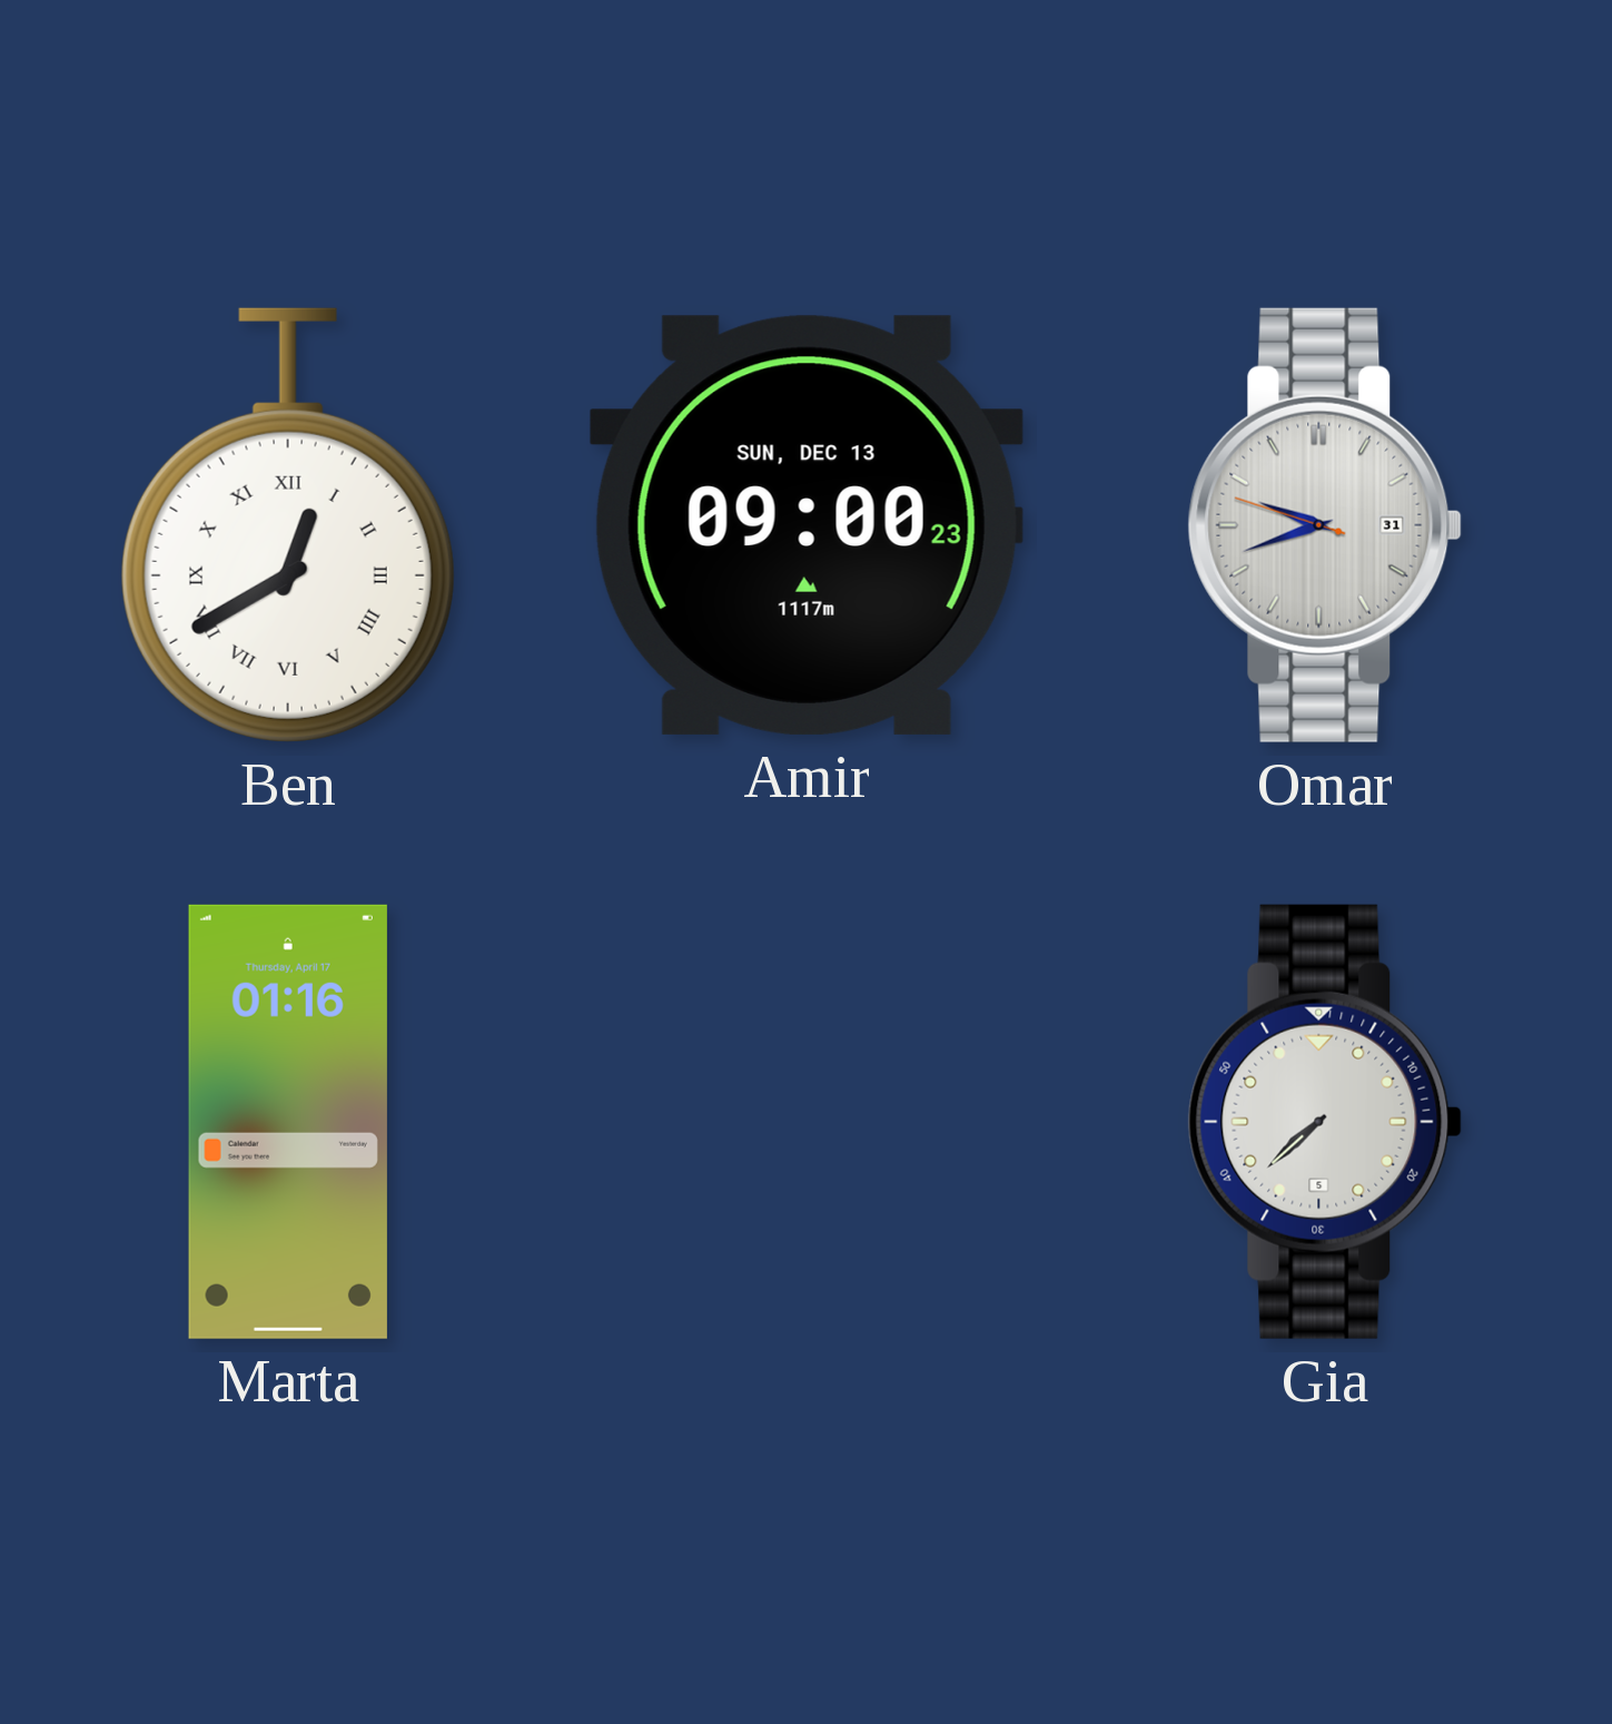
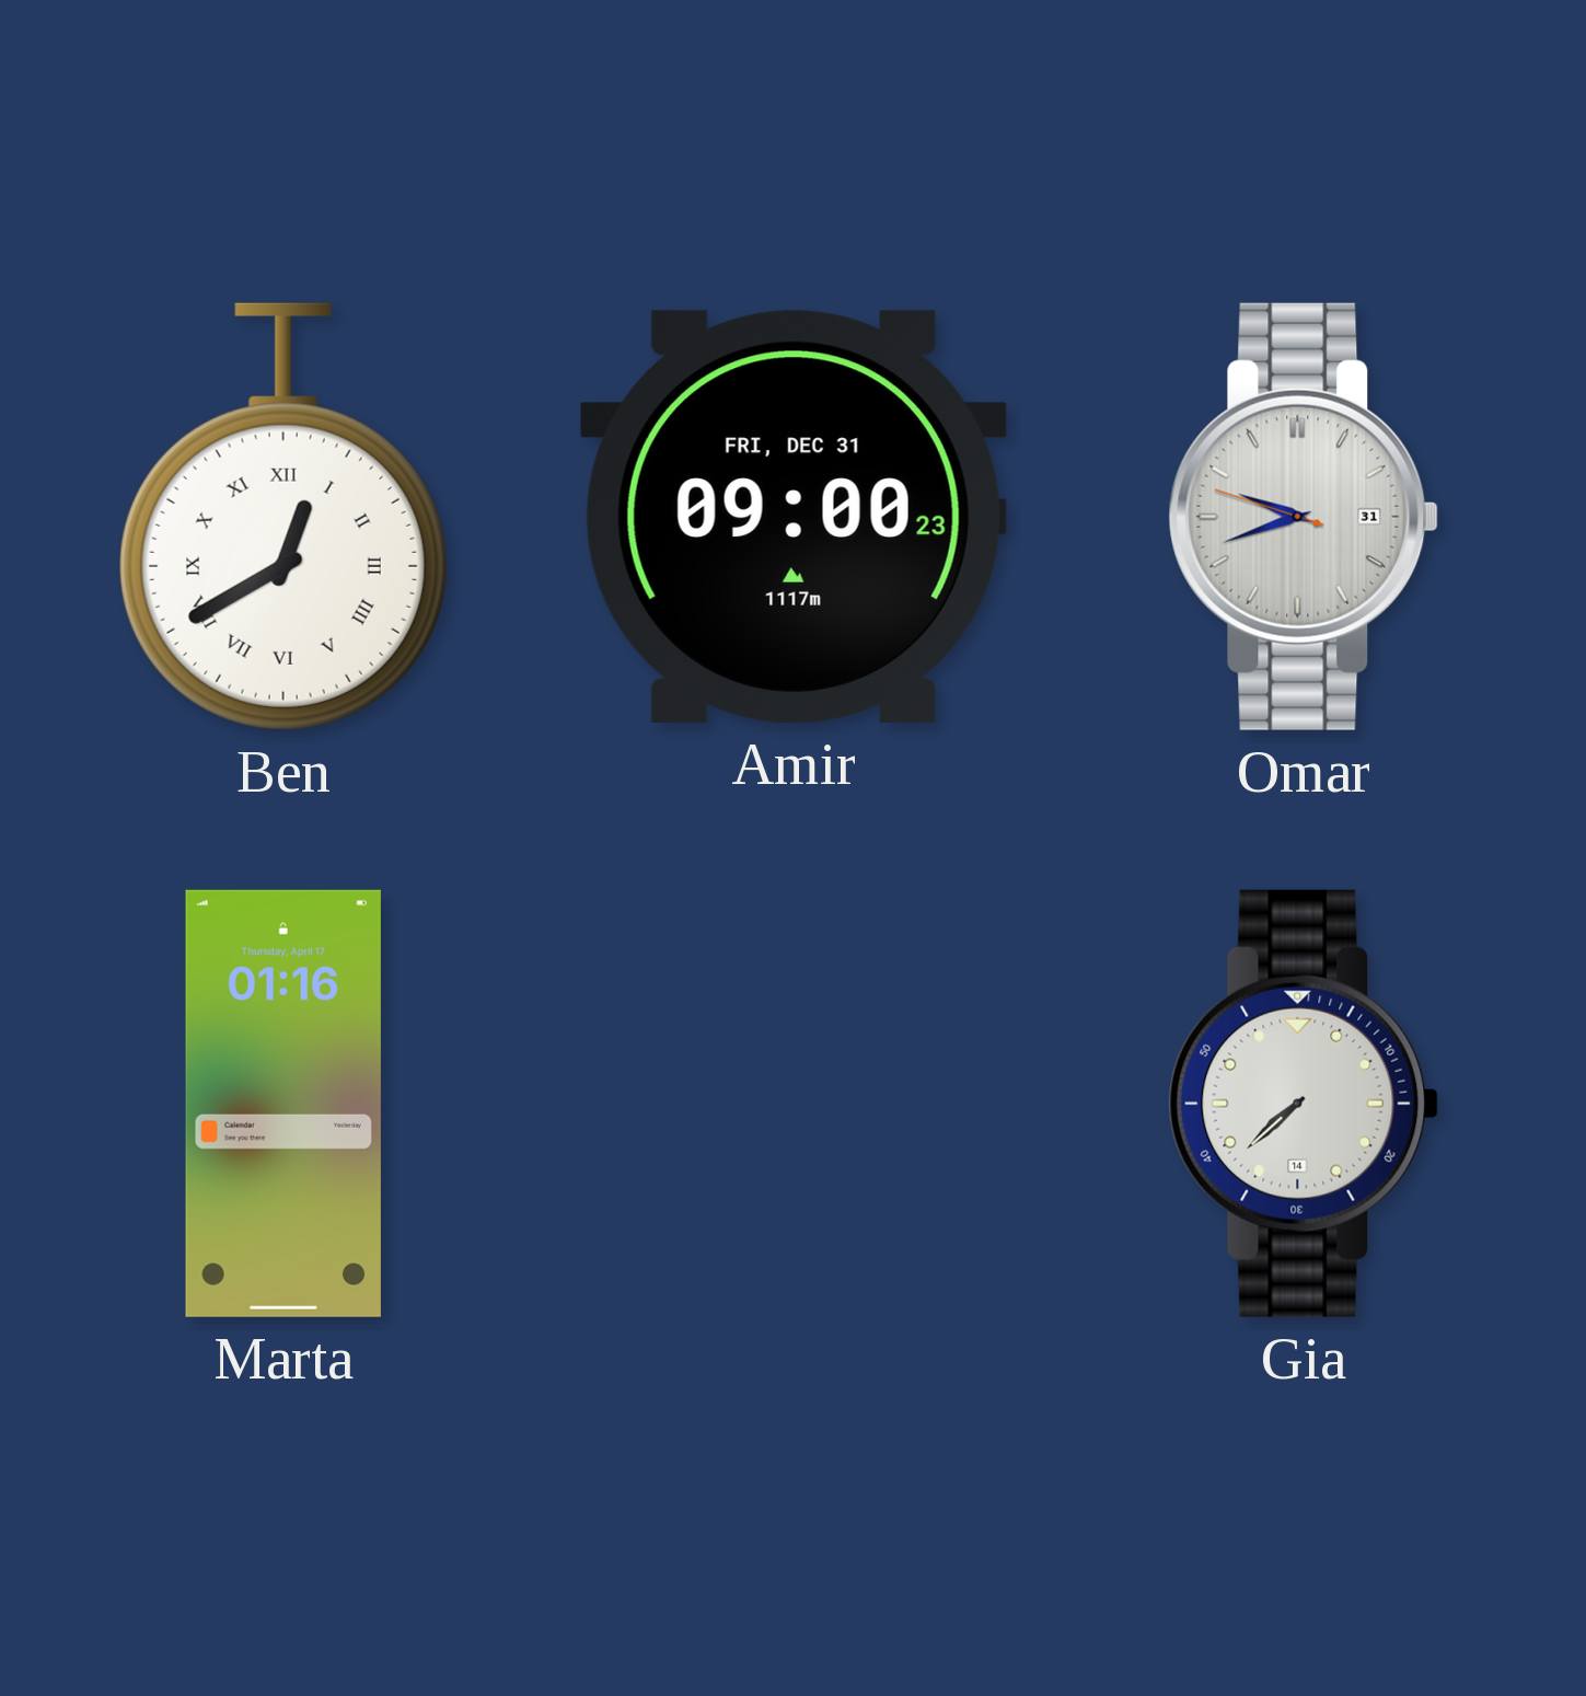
Amir date: SUN, DEC 13 -> FRI, DEC 31
Gia date: 5 -> 14
